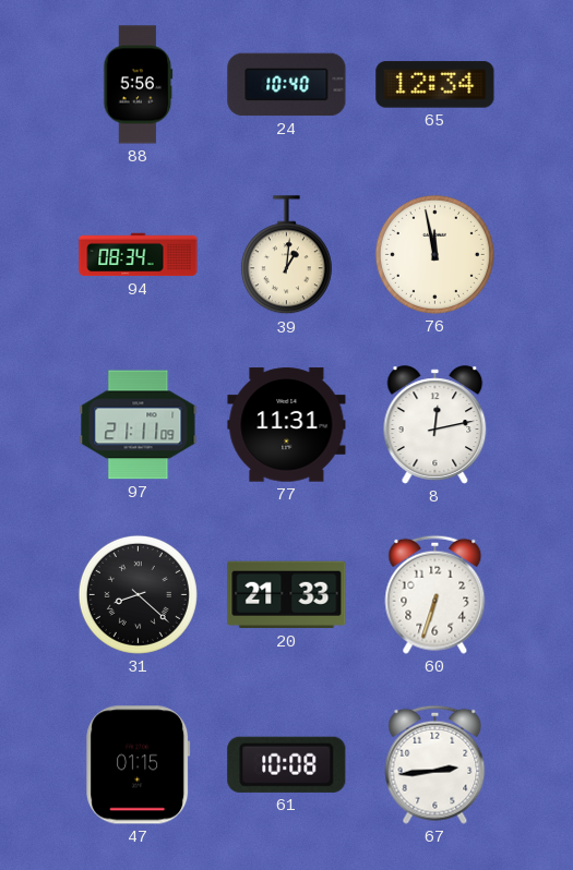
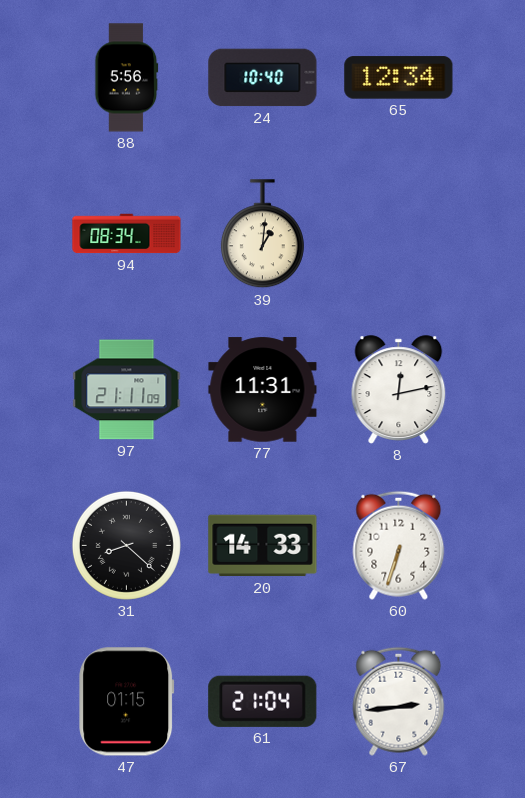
76: 11:58 -> none
20: 21:33 -> 14:33
61: 10:08 -> 21:04
